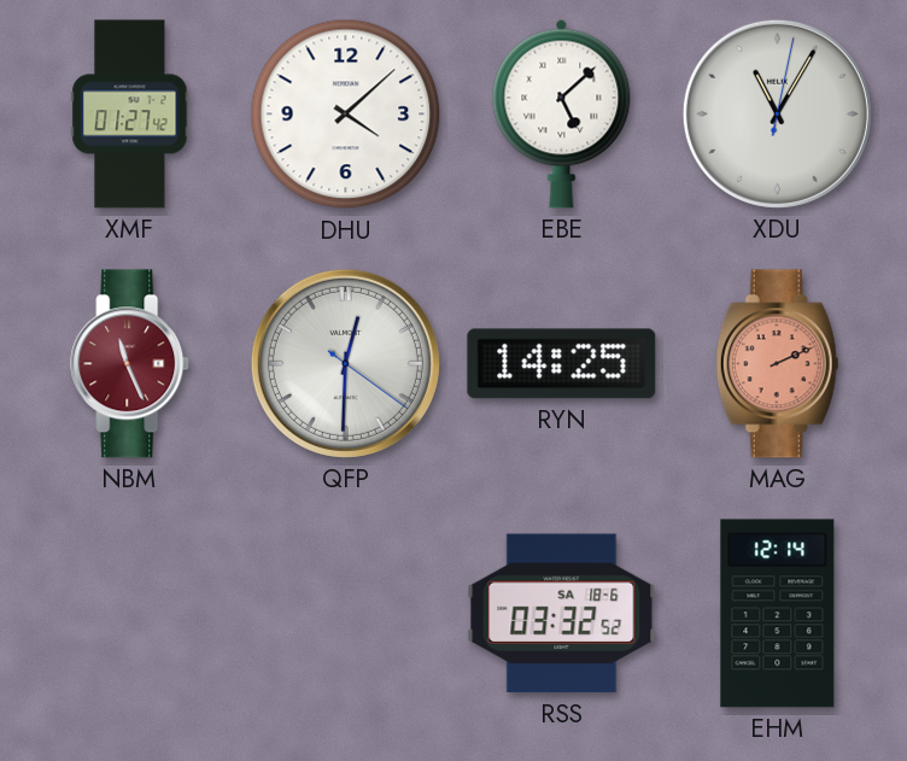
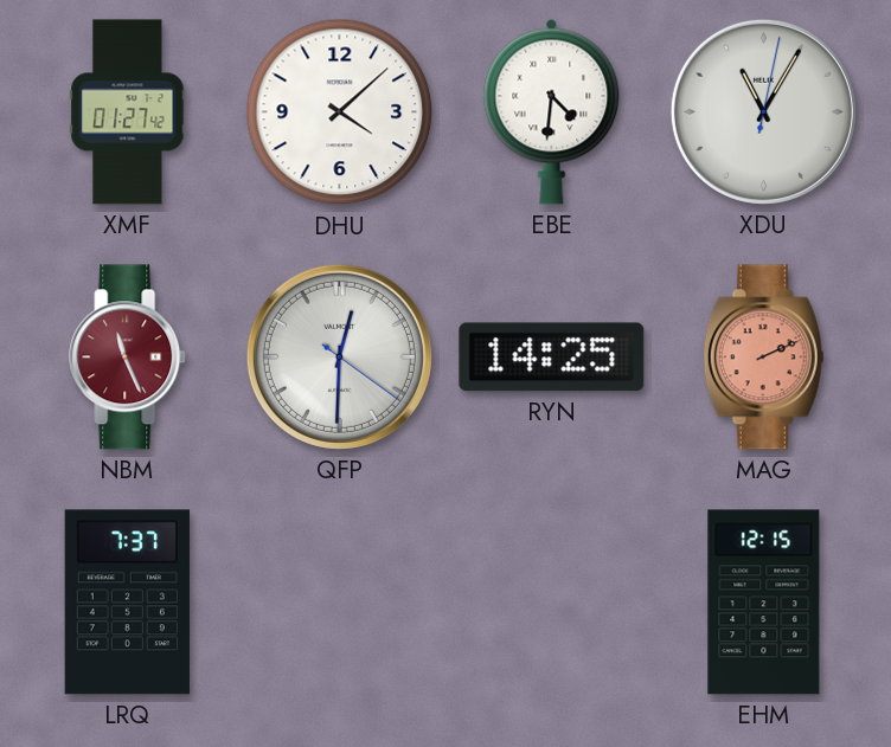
EBE: 5:08 -> 4:31
LRQ: none -> 7:37
RSS: 03:32 -> none
EHM: 12:14 -> 12:15
